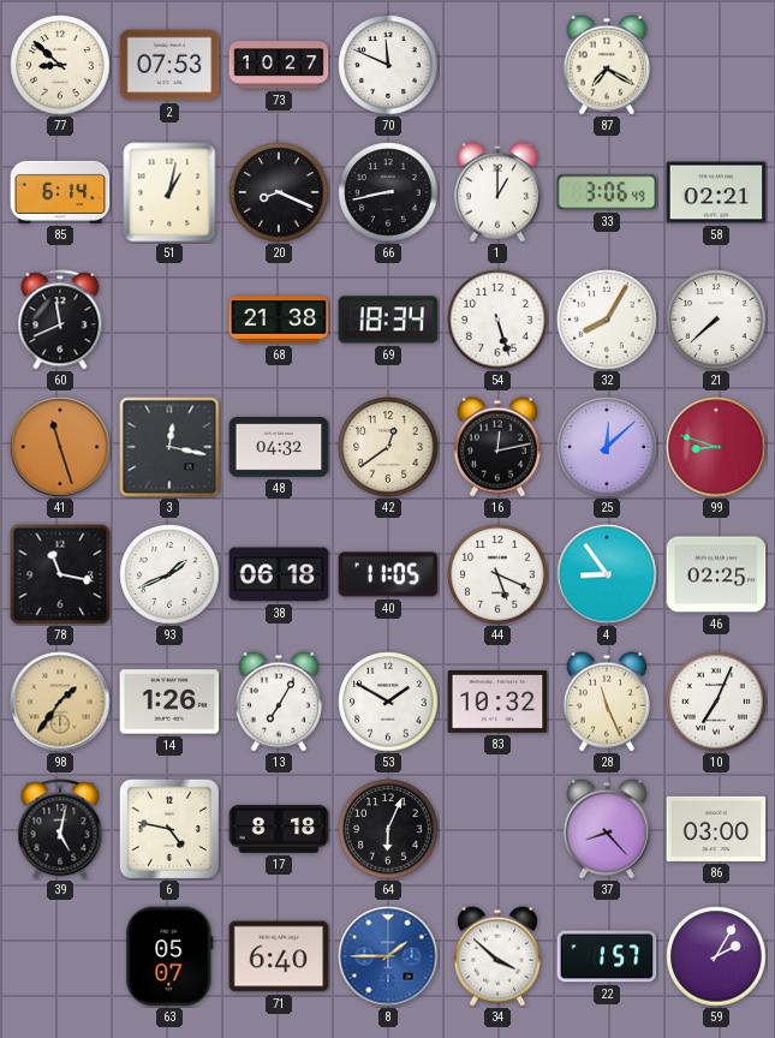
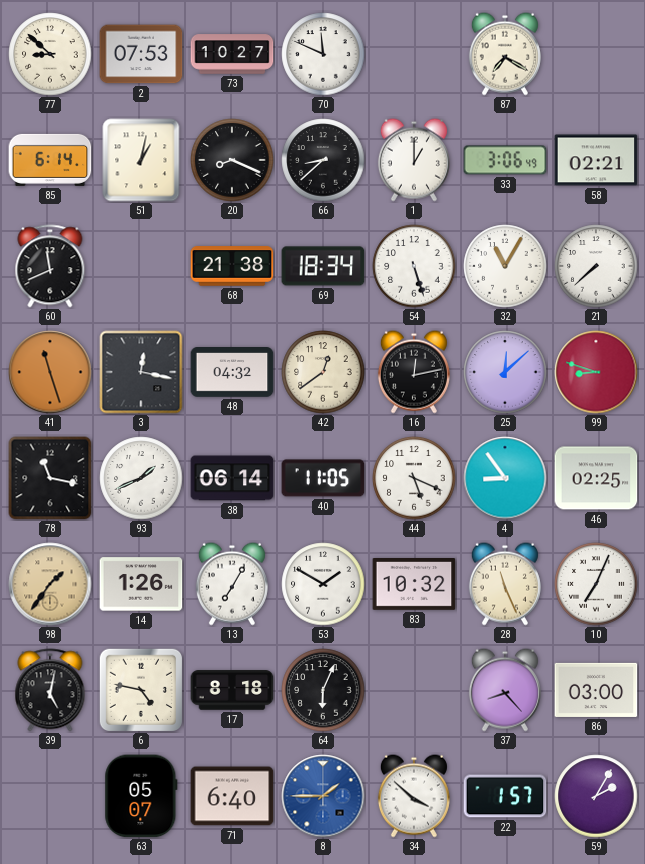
66: 8:43 -> 8:38
32: 8:05 -> 11:05
38: 06:18 -> 06:14
